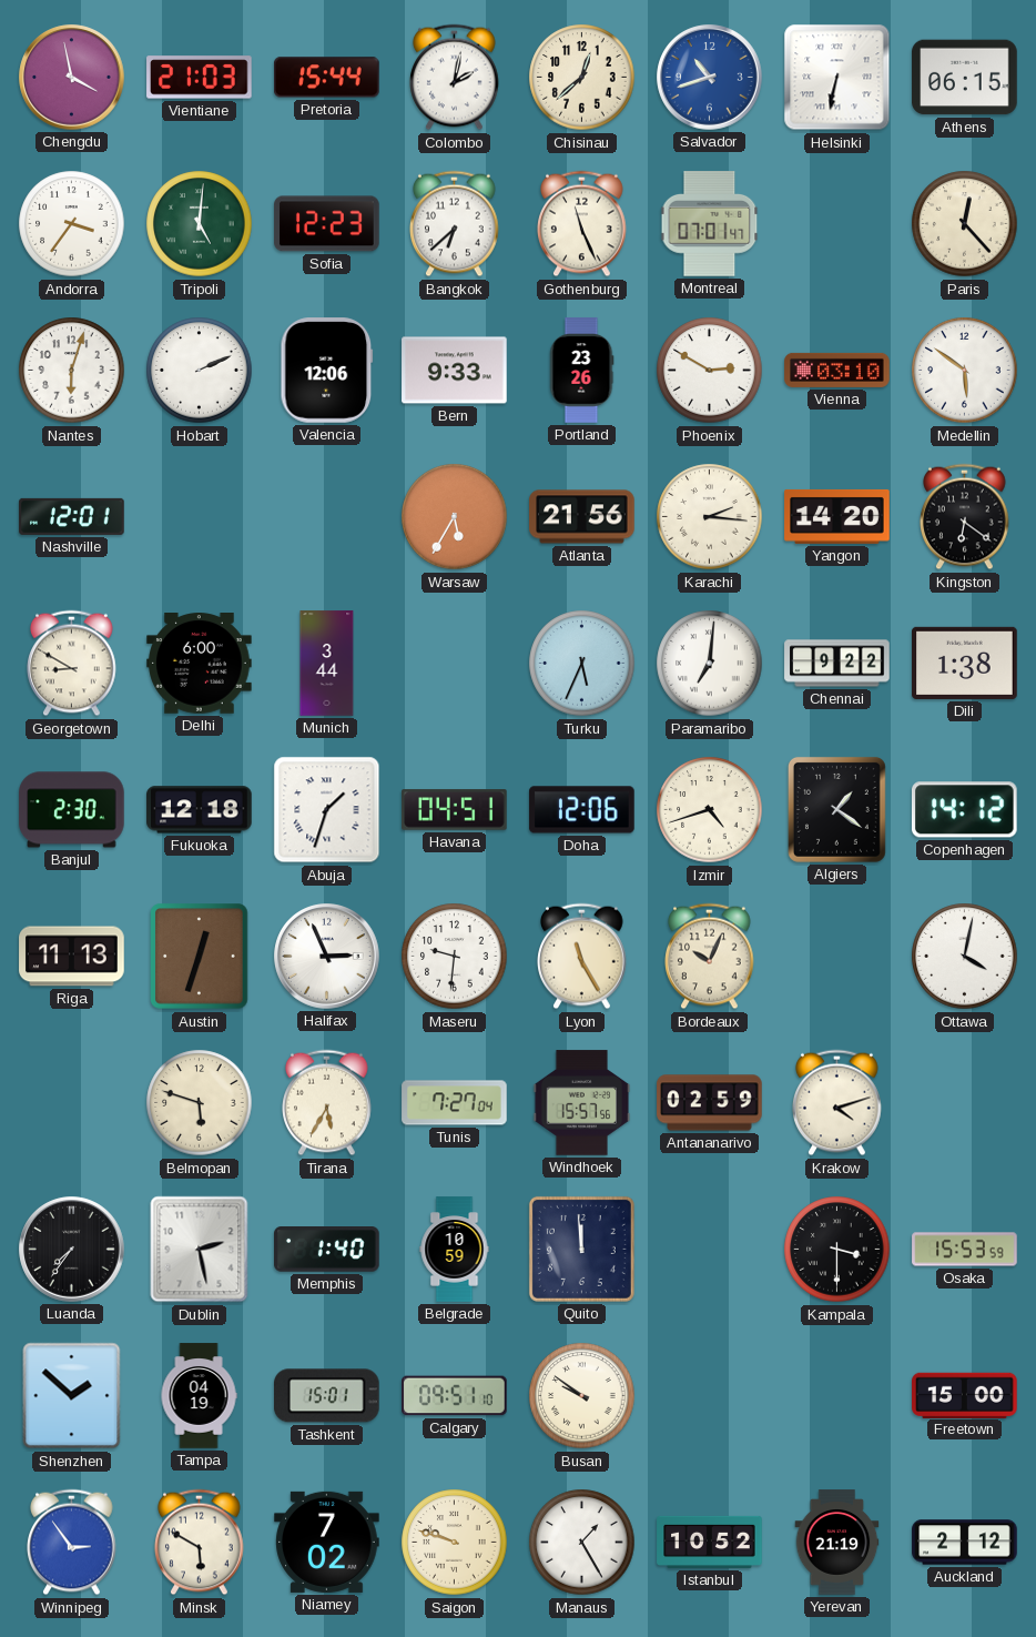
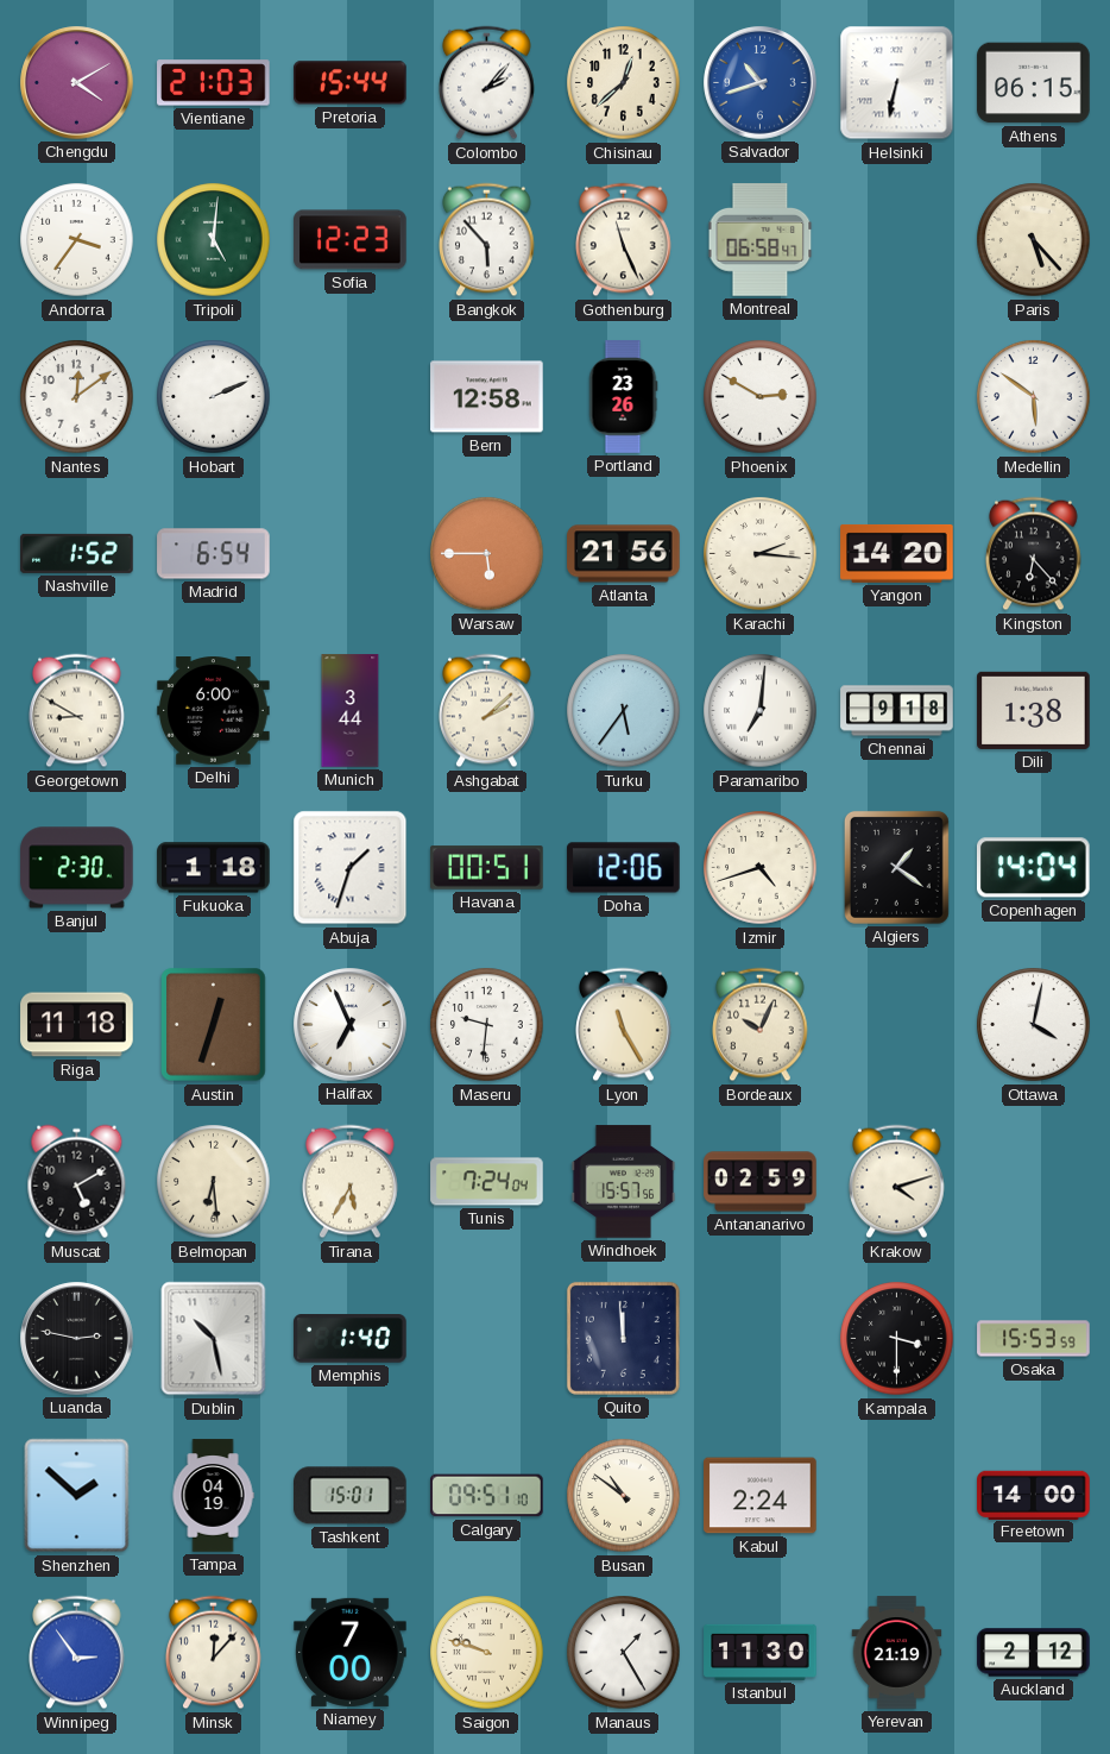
Chengdu: 3:58 -> 4:10
Colombo: 2:02 -> 2:07
Bangkok: 6:38 -> 5:53
Montreal: 07:01 -> 06:58
Paris: 12:23 -> 5:23
Nantes: 6:03 -> 12:09
Valencia: 12:06 -> none
Bern: 9:33 -> 12:58
Vienna: 03:10 -> none
Nashville: 12:01 -> 1:52
Madrid: none -> 6:54
Warsaw: 5:35 -> 5:45
Kingston: 6:21 -> 6:23
Ashgabat: none -> 2:08
Turku: 5:34 -> 5:36
Chennai: 9:22 -> 9:18
Fukuoka: 12:18 -> 1:18
Havana: 04:51 -> 00:51
Copenhagen: 14:12 -> 14:04
Riga: 11:13 -> 11:18
Halifax: 2:56 -> 6:56
Muscat: none -> 5:10
Belmopan: 5:48 -> 6:29
Tunis: 7:27 -> 7:24
Luanda: 7:36 -> 2:47
Dublin: 2:28 -> 10:28
Belgrade: 10:59 -> none
Busan: 9:51 -> 10:51
Kabul: none -> 2:24
Freetown: 15:00 -> 14:00
Minsk: 5:50 -> 12:07
Niamey: 7:02 -> 7:00
Istanbul: 10:52 -> 11:30
